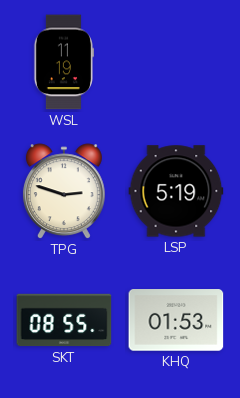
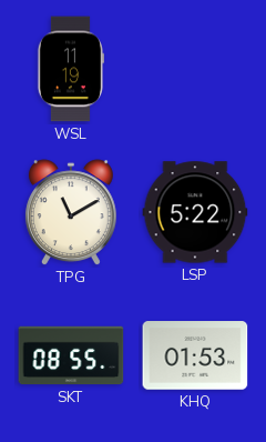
TPG: 2:48 -> 11:10
LSP: 5:19 -> 5:22
